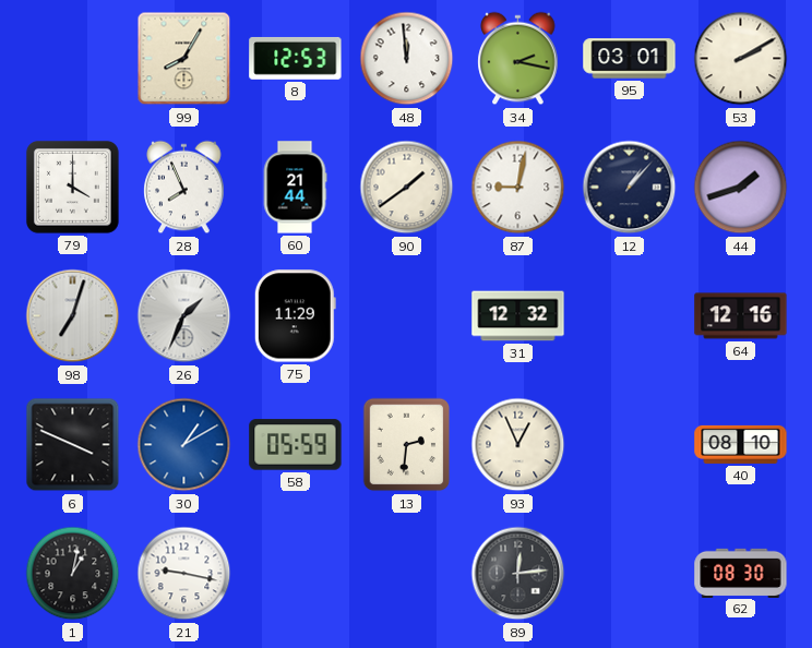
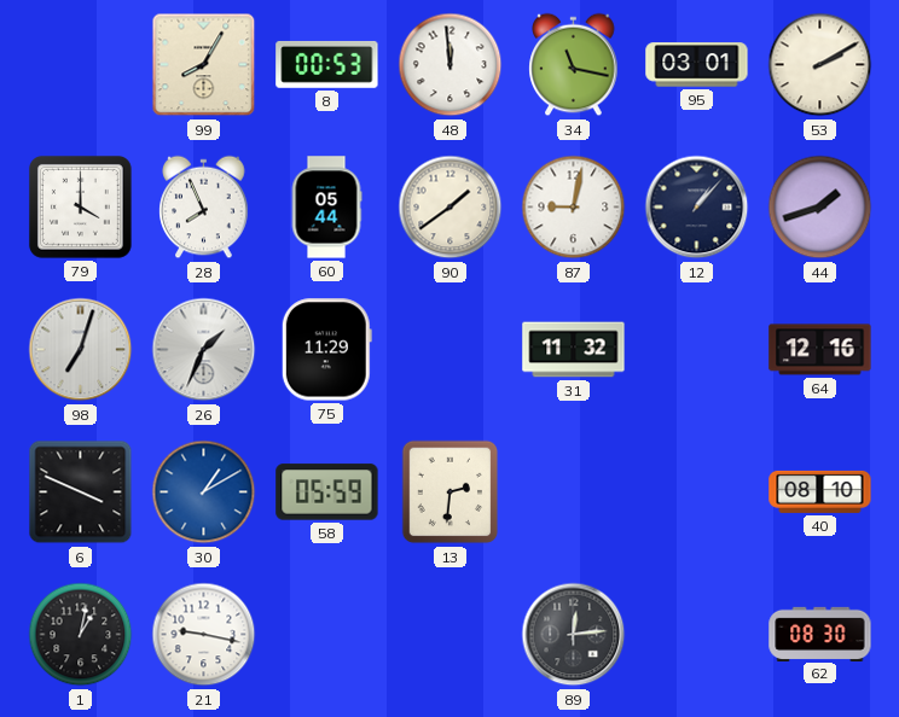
8: 12:53 -> 00:53
34: 2:17 -> 11:17
60: 21:44 -> 05:44
31: 12:32 -> 11:32
93: 12:56 -> none
